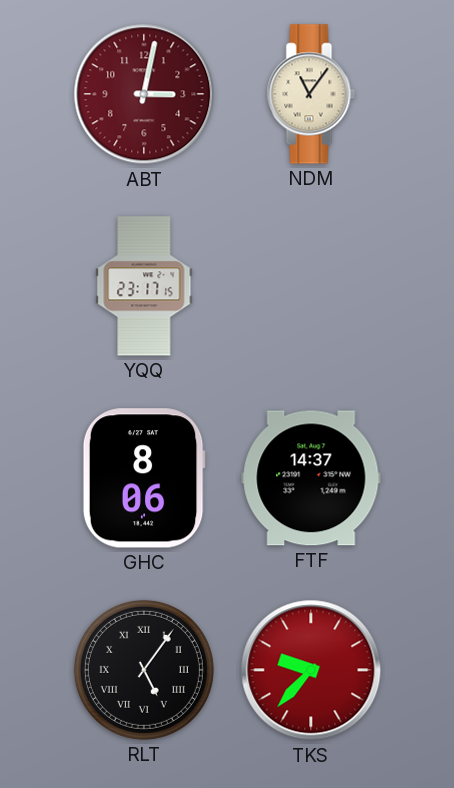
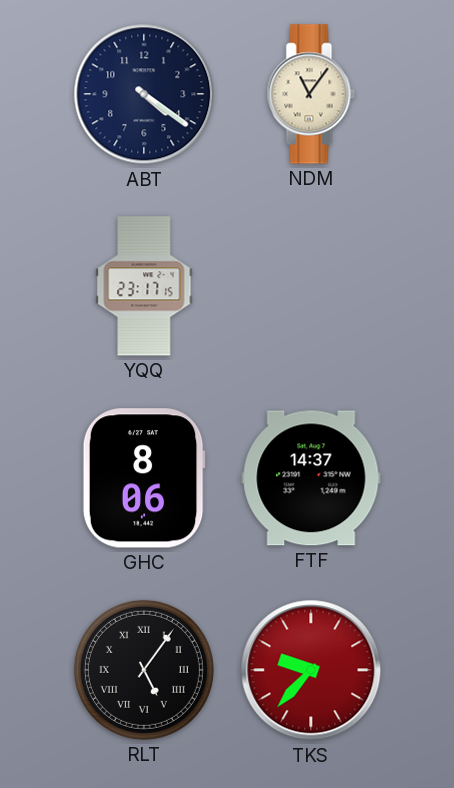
ABT: 3:02 -> 4:21
ABT dial: burgundy -> navy
